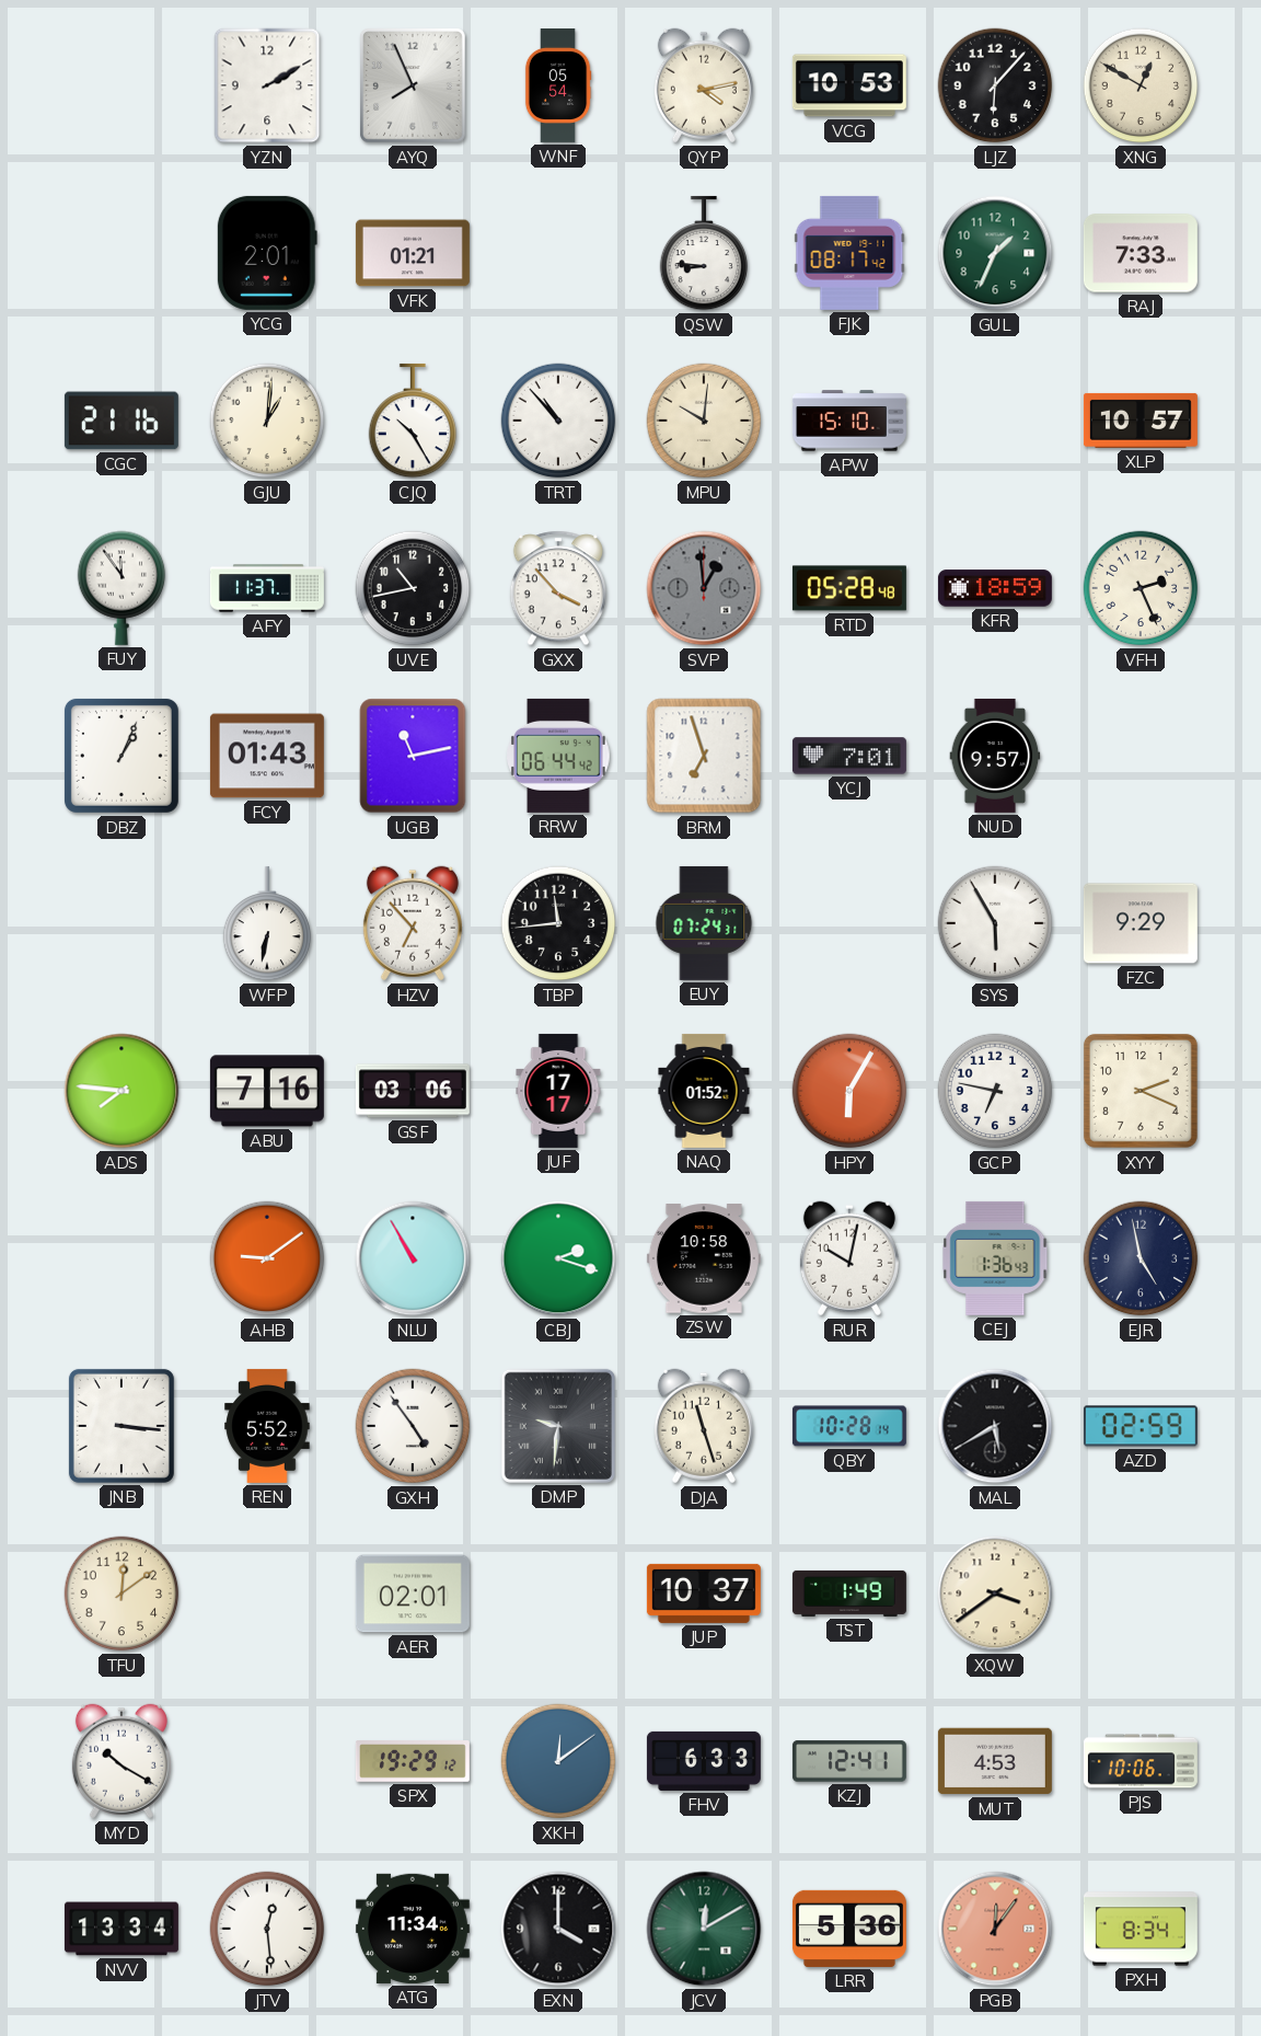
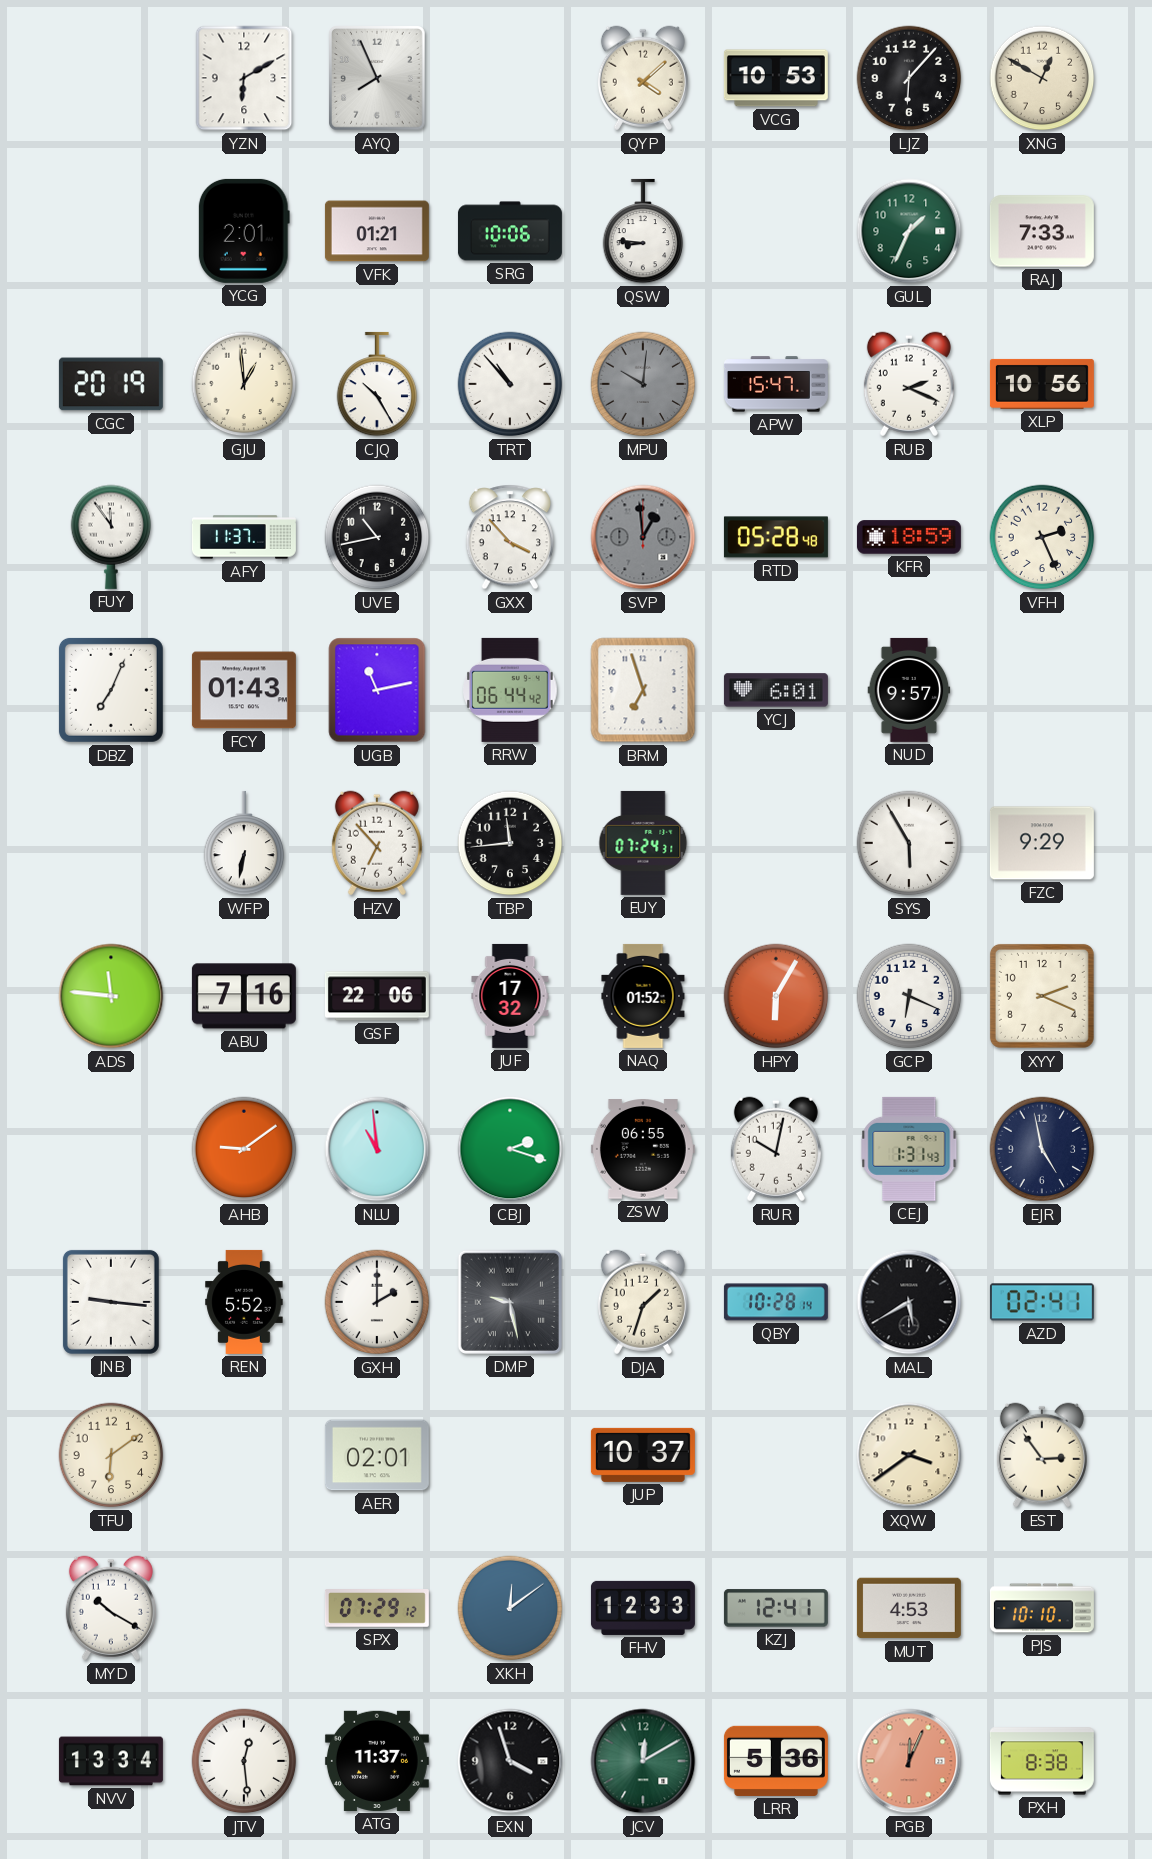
YZN: 2:10 -> 6:10
WNF: 05:54 -> none
QYP: 4:13 -> 4:08
SRG: none -> 10:06
FJK: 08:17 -> none
CGC: 21:16 -> 20:19
GJU: 1:01 -> 12:59
MPU dial: cream -> grey
APW: 15:10 -> 15:47
RUB: none -> 2:19
XLP: 10:57 -> 10:56
DBZ: 1:04 -> 7:04
YCJ: 7:01 -> 6:01
ADS: 7:46 -> 11:46
GSF: 03:06 -> 22:06
JUF: 17:17 -> 17:32
GCP: 6:47 -> 6:19
NLU: 10:55 -> 10:59
ZSW: 10:58 -> 06:55
CEJ: 1:36 -> 1:31
JNB: 3:16 -> 9:16
GXH: 4:54 -> 2:00
DMP: 9:31 -> 9:28
DJA: 11:27 -> 1:33
AZD: 02:59 -> 02:41
TFU: 12:09 -> 6:09
TST: 1:49 -> none
EST: none -> 2:54
SPX: 19:29 -> 07:29
FHV: 6:33 -> 12:33
PJS: 10:06 -> 10:10
ATG: 11:34 -> 11:37
EXN: 4:00 -> 3:57
PGB: 12:06 -> 12:04
PXH: 8:34 -> 8:38
